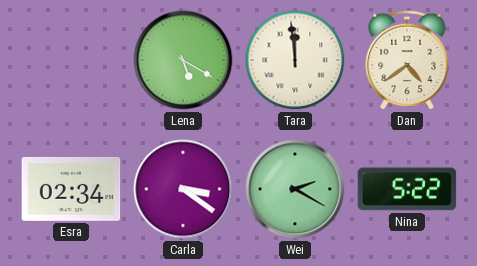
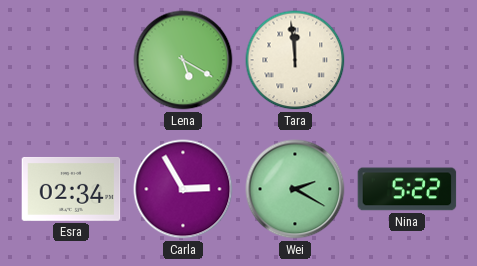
Dan: 4:39 -> none
Carla: 3:21 -> 2:55
